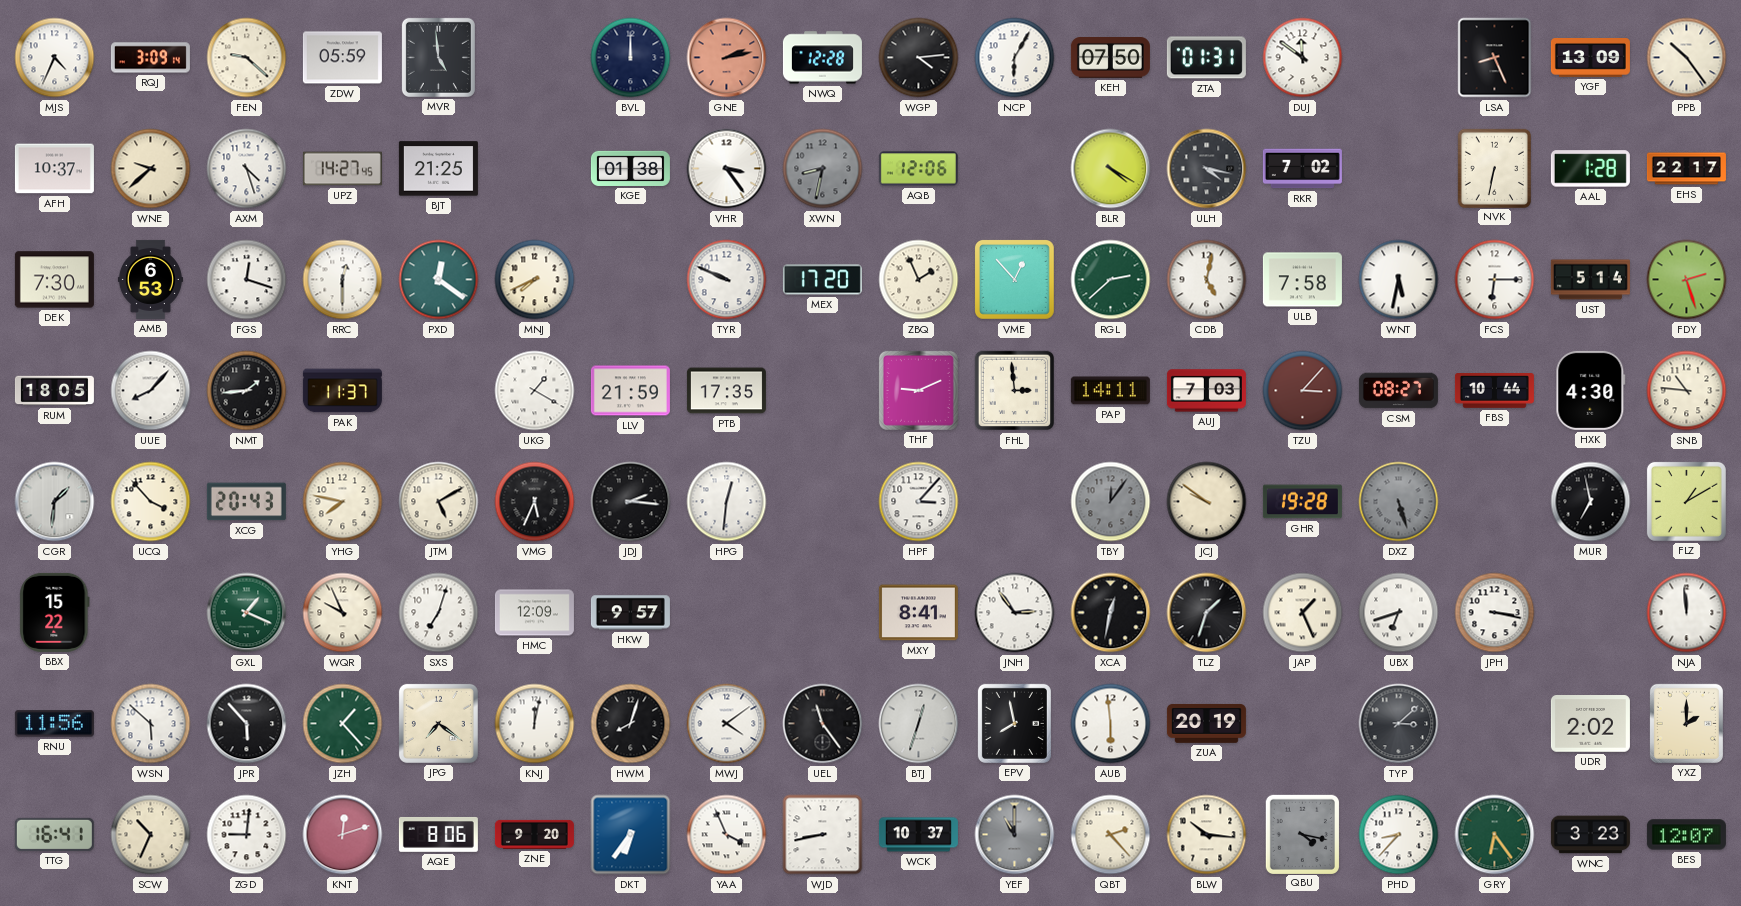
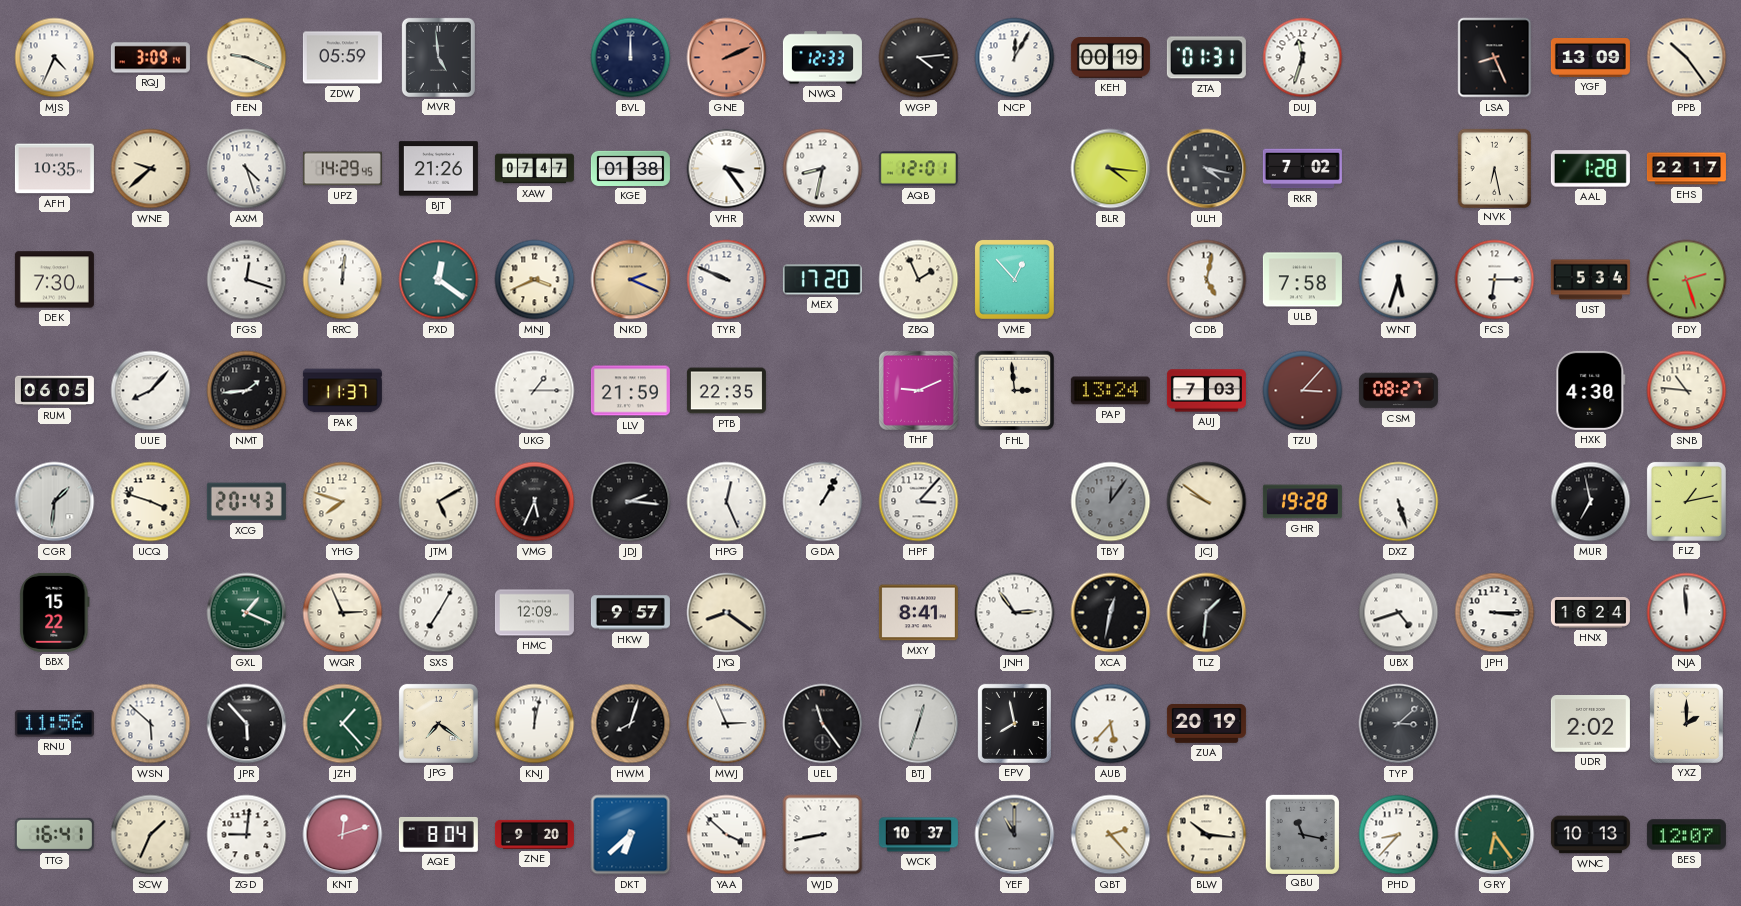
FEN: 9:22 -> 9:19
GNE: 2:13 -> 2:11
NWQ: 12:28 -> 12:33
NCP: 6:05 -> 12:05
KEH: 07:50 -> 00:19
DUJ: 11:51 -> 11:33
AFH: 10:37 -> 10:35
UPZ: 14:27 -> 14:29
BJT: 21:25 -> 21:26
XAW: none -> 07:47
XWN dial: grey -> white
AQB: 12:06 -> 12:01
BLR: 4:20 -> 4:16
NVK: 6:32 -> 6:28
AMB: 6:53 -> none
RRC: 12:30 -> 12:01
MNJ: 7:41 -> 3:41
NKD: none -> 2:19
RGL: 2:38 -> none
WNT: 5:32 -> 5:33
UST: 5:14 -> 5:34
RUM: 18:05 -> 06:05
UKG: 1:20 -> 1:15
PTB: 17:35 -> 22:35
PAP: 14:11 -> 13:24
FBS: 10:44 -> none
UCQ: 3:53 -> 3:48
YHG: 7:47 -> 7:48
HPG: 12:31 -> 12:26
GDA: none -> 1:05
DXZ dial: grey -> white
FLZ: 1:10 -> 1:13
WQR: 9:56 -> 2:56
SXS: 7:03 -> 7:05
JYQ: none -> 8:21
TLZ: 1:33 -> 1:31
JAP: 1:26 -> none
UBX: 6:42 -> 4:42
JPH: 3:17 -> 3:15
HNX: none -> 16:24
MWJ: 4:09 -> 2:56
AUB: 5:59 -> 5:37
SCW: 10:34 -> 1:34
AQE: 8:06 -> 8:04
DKT: 6:36 -> 6:38
YAA: 3:56 -> 3:52
QBU: 4:17 -> 11:17
WNC: 3:23 -> 10:13
